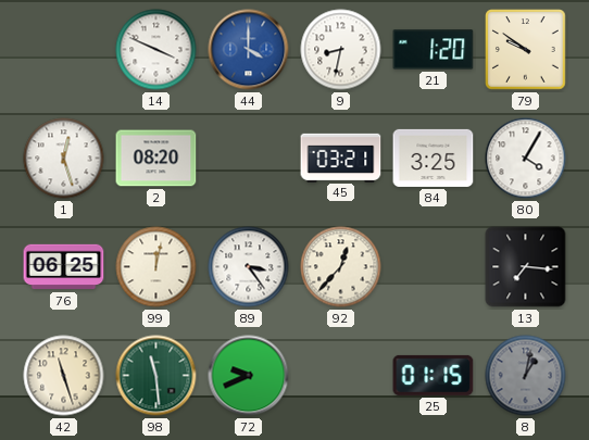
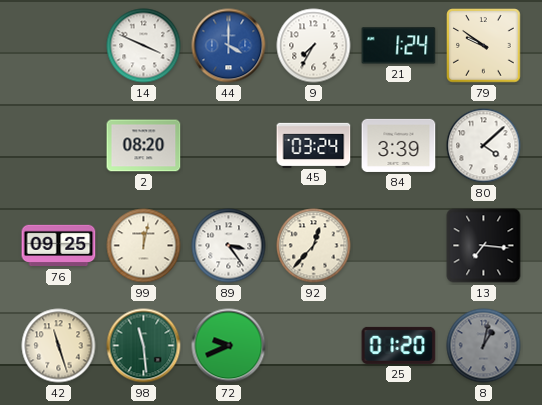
9: 8:32 -> 7:35
21: 1:20 -> 1:24
1: 12:27 -> none
45: 03:21 -> 03:24
84: 3:25 -> 3:39
80: 4:05 -> 4:08
76: 06:25 -> 09:25
25: 01:15 -> 01:20
